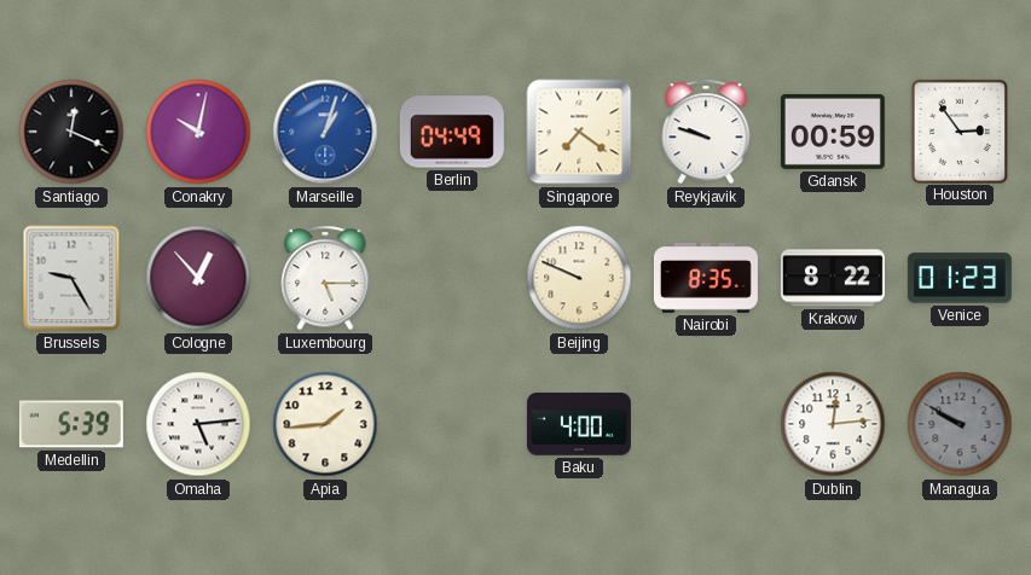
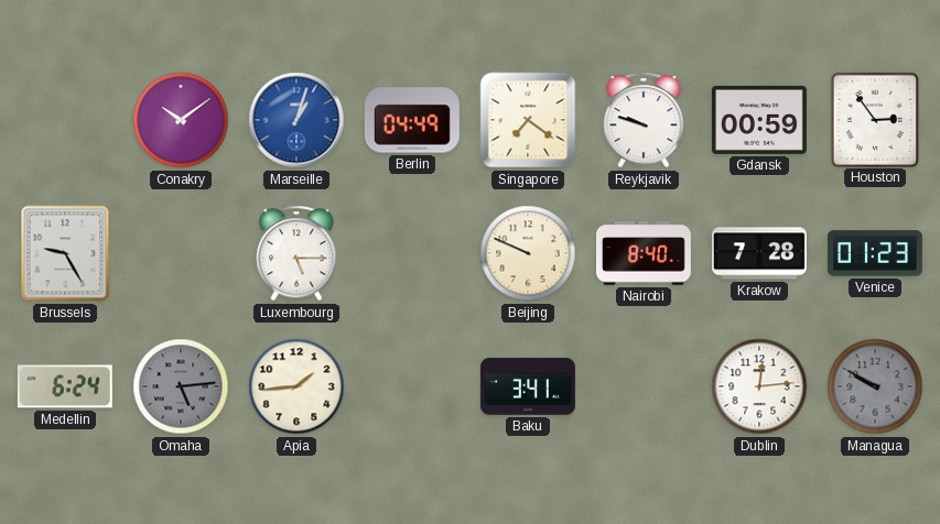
Santiago: 12:19 -> none
Conakry: 10:02 -> 10:09
Cologne: 12:53 -> none
Nairobi: 8:35 -> 8:40
Krakow: 8:22 -> 7:28
Medellin: 5:39 -> 6:24
Omaha dial: white -> grey
Baku: 4:00 -> 3:41
